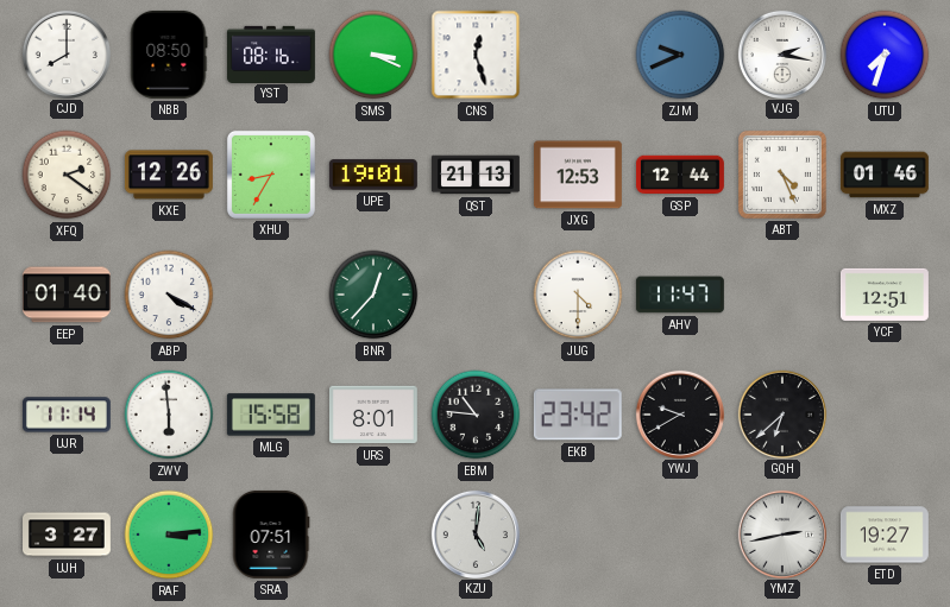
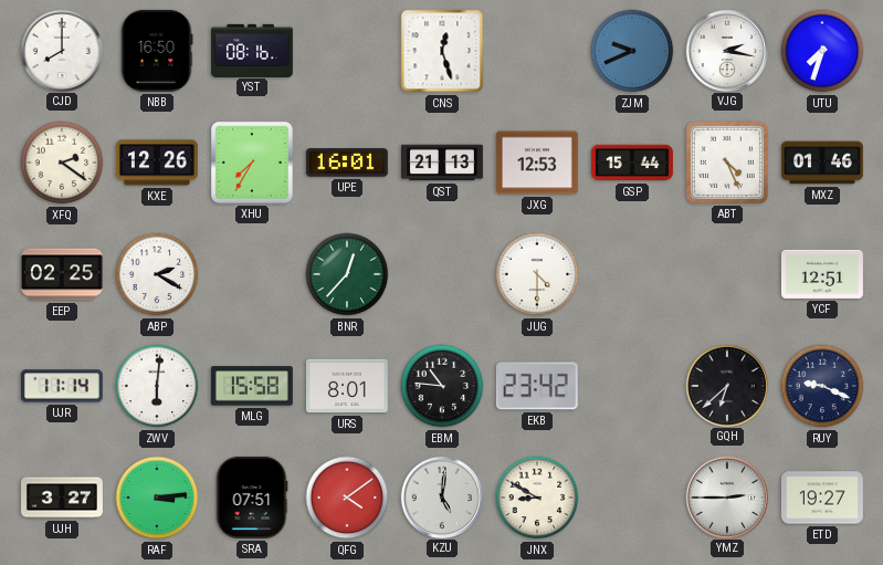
NBB: 08:50 -> 16:50
SMS: 3:19 -> none
XHU: 8:35 -> 7:35
UPE: 19:01 -> 16:01
GSP: 12:44 -> 15:44
EEP: 01:40 -> 02:25
ABP: 4:20 -> 2:20
AHV: 11:47 -> none
ZWV: 5:59 -> 6:01
YWJ: 9:40 -> none
RUY: none -> 9:19
QFG: none -> 4:09
JNX: none -> 8:50
YMZ: 2:43 -> 2:45
